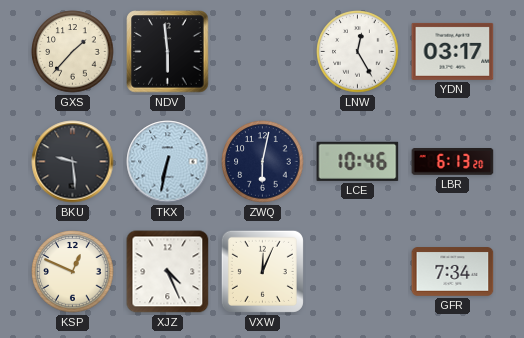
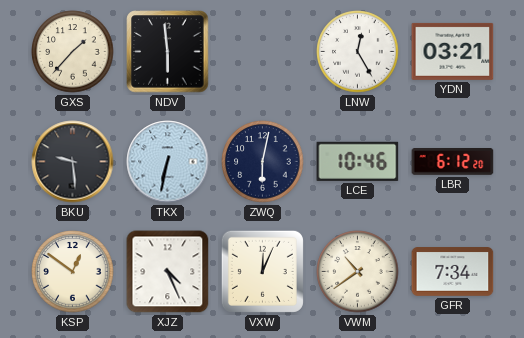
YDN: 03:17 -> 03:21
LBR: 6:13 -> 6:12
KSP: 12:49 -> 12:51
VWM: none -> 10:39
